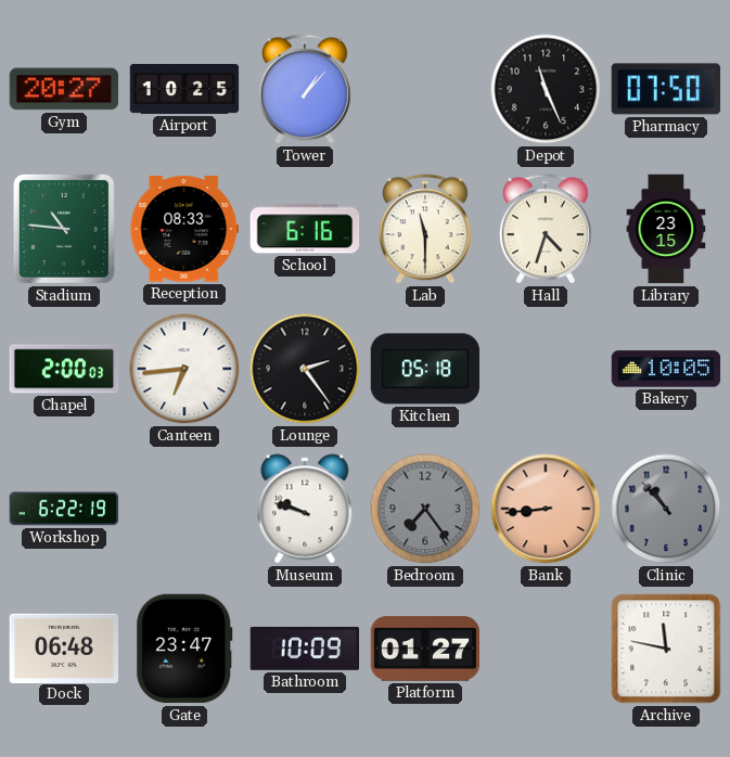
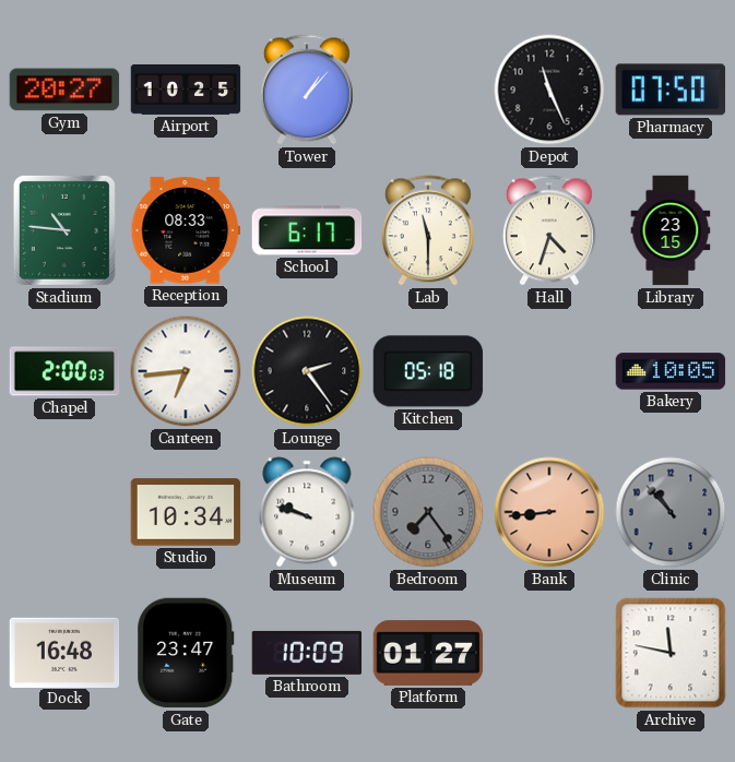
School: 6:16 -> 6:17
Workshop: 6:22 -> none
Studio: none -> 10:34
Dock: 06:48 -> 16:48
